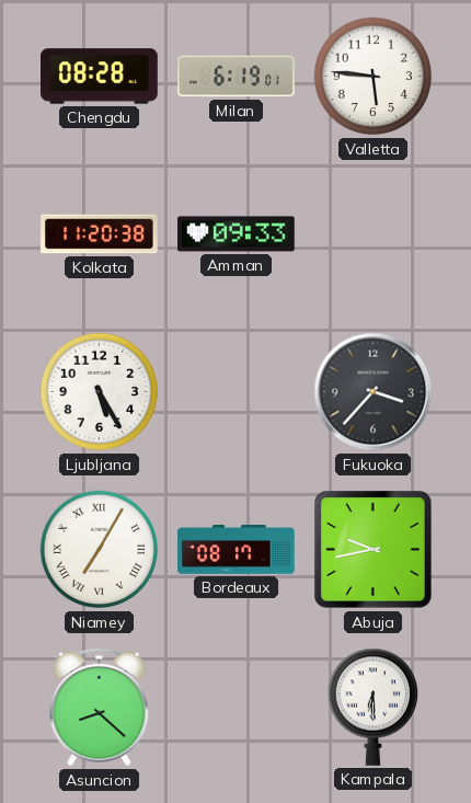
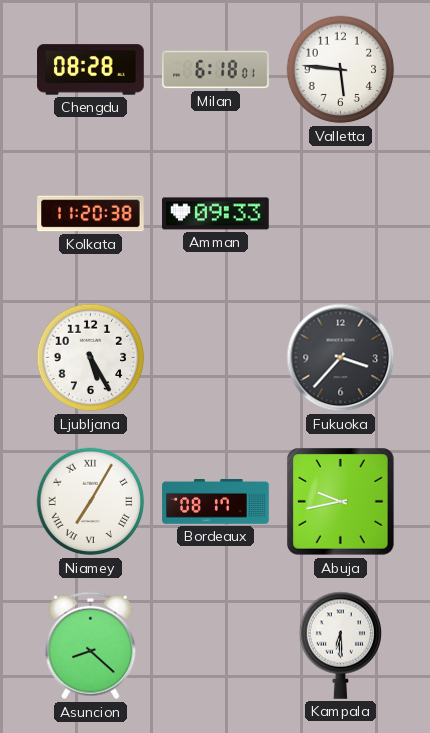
Milan: 6:19 -> 6:18
